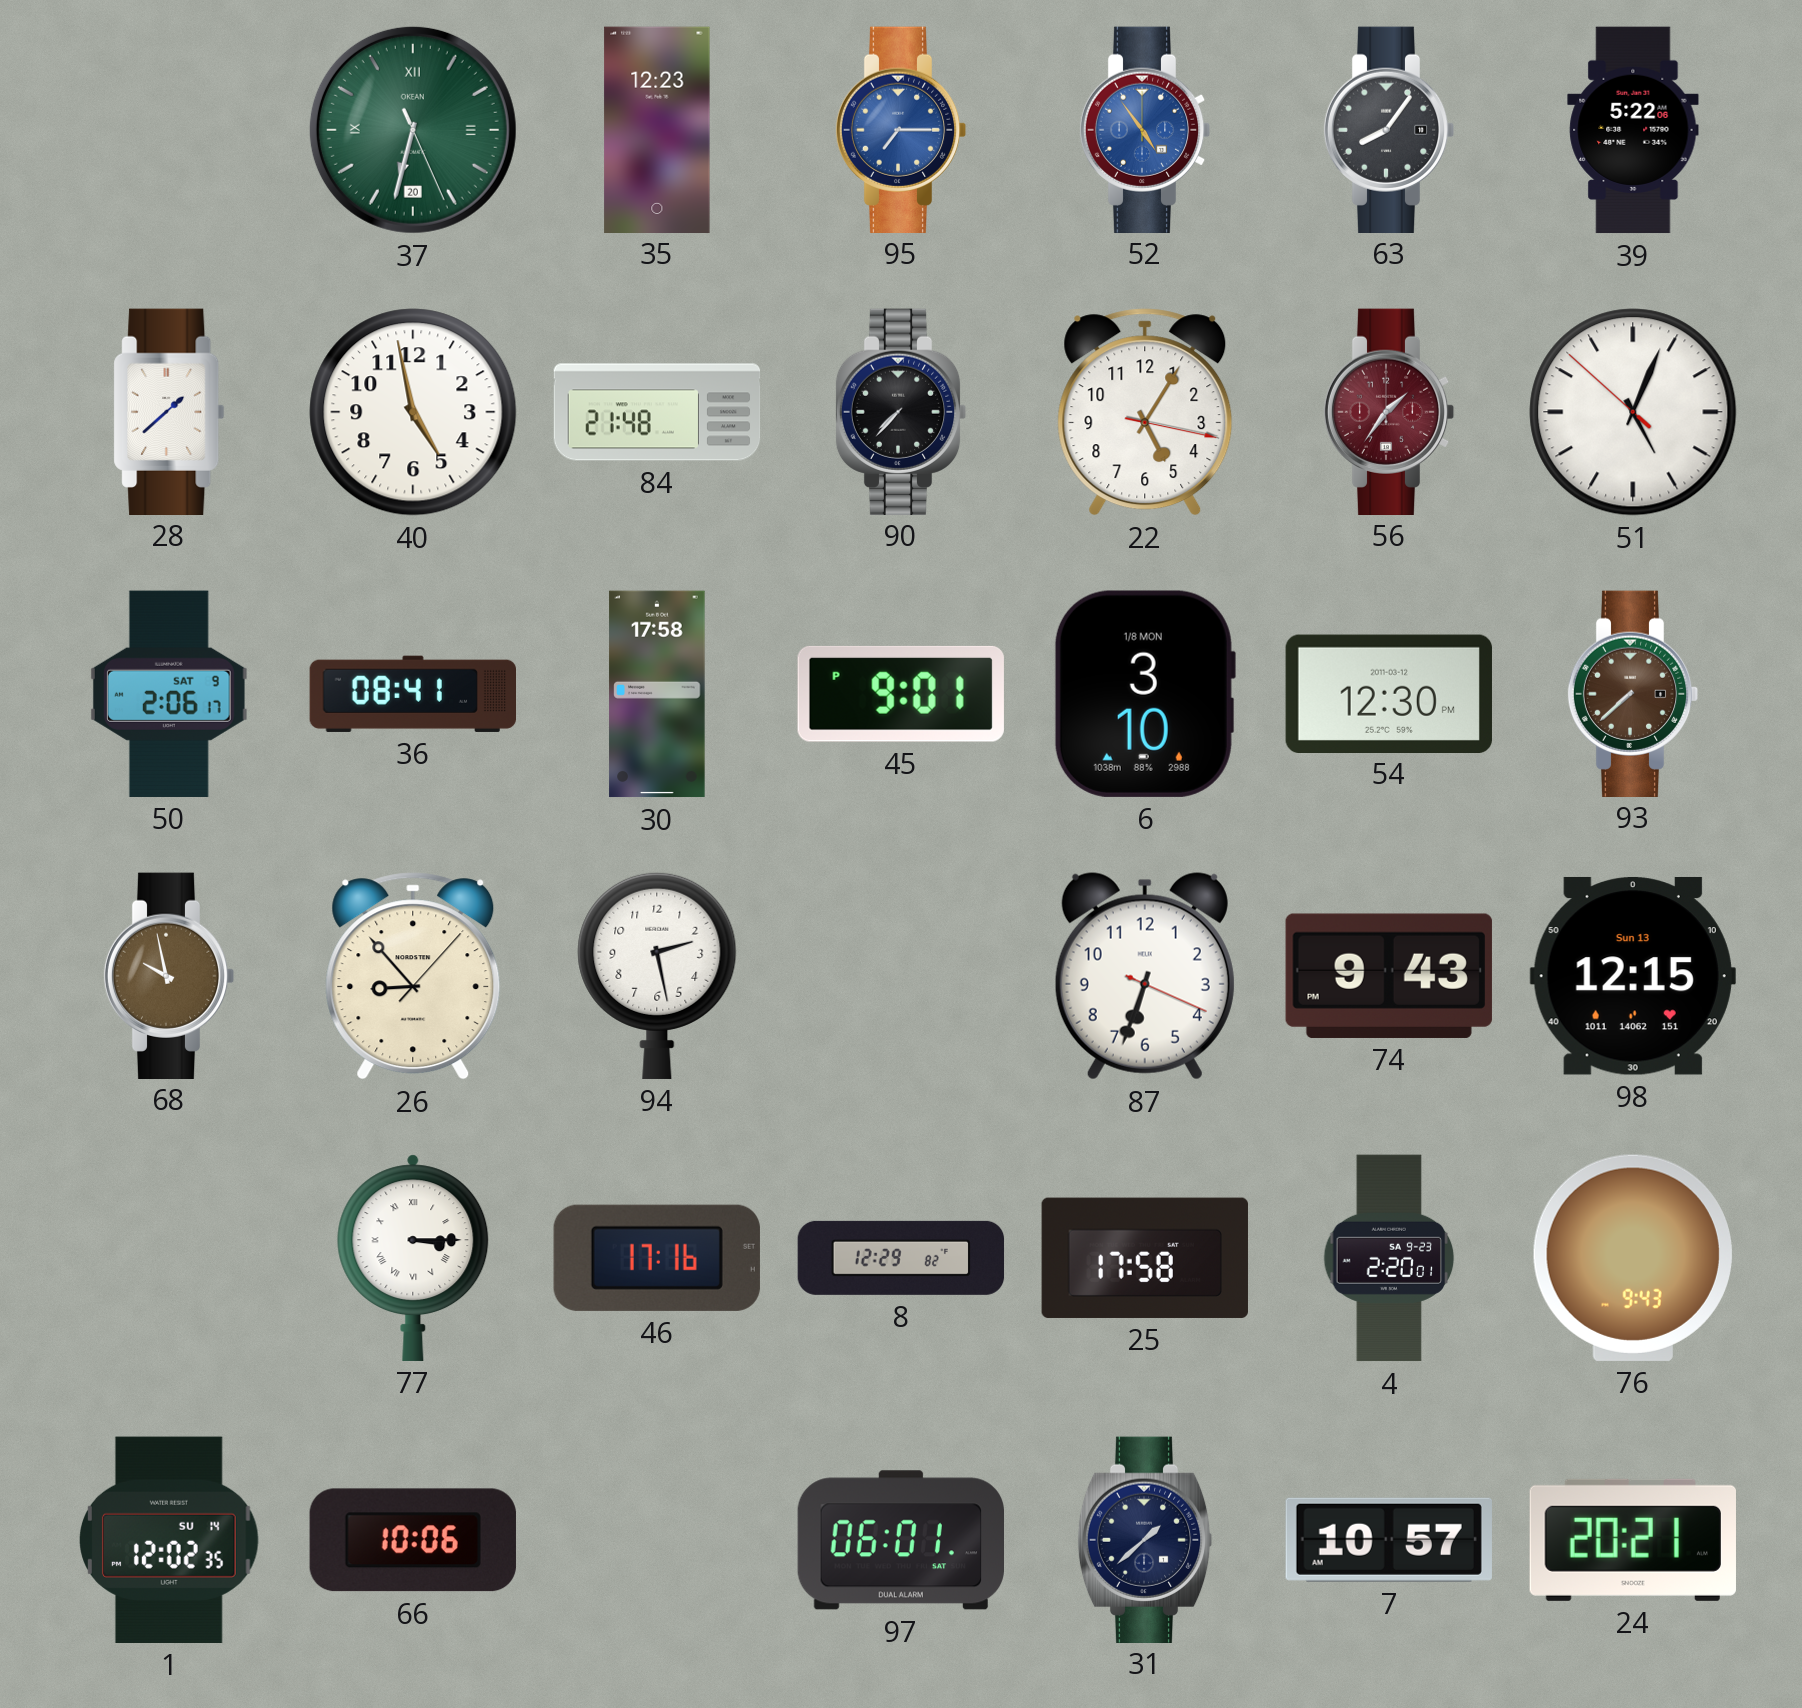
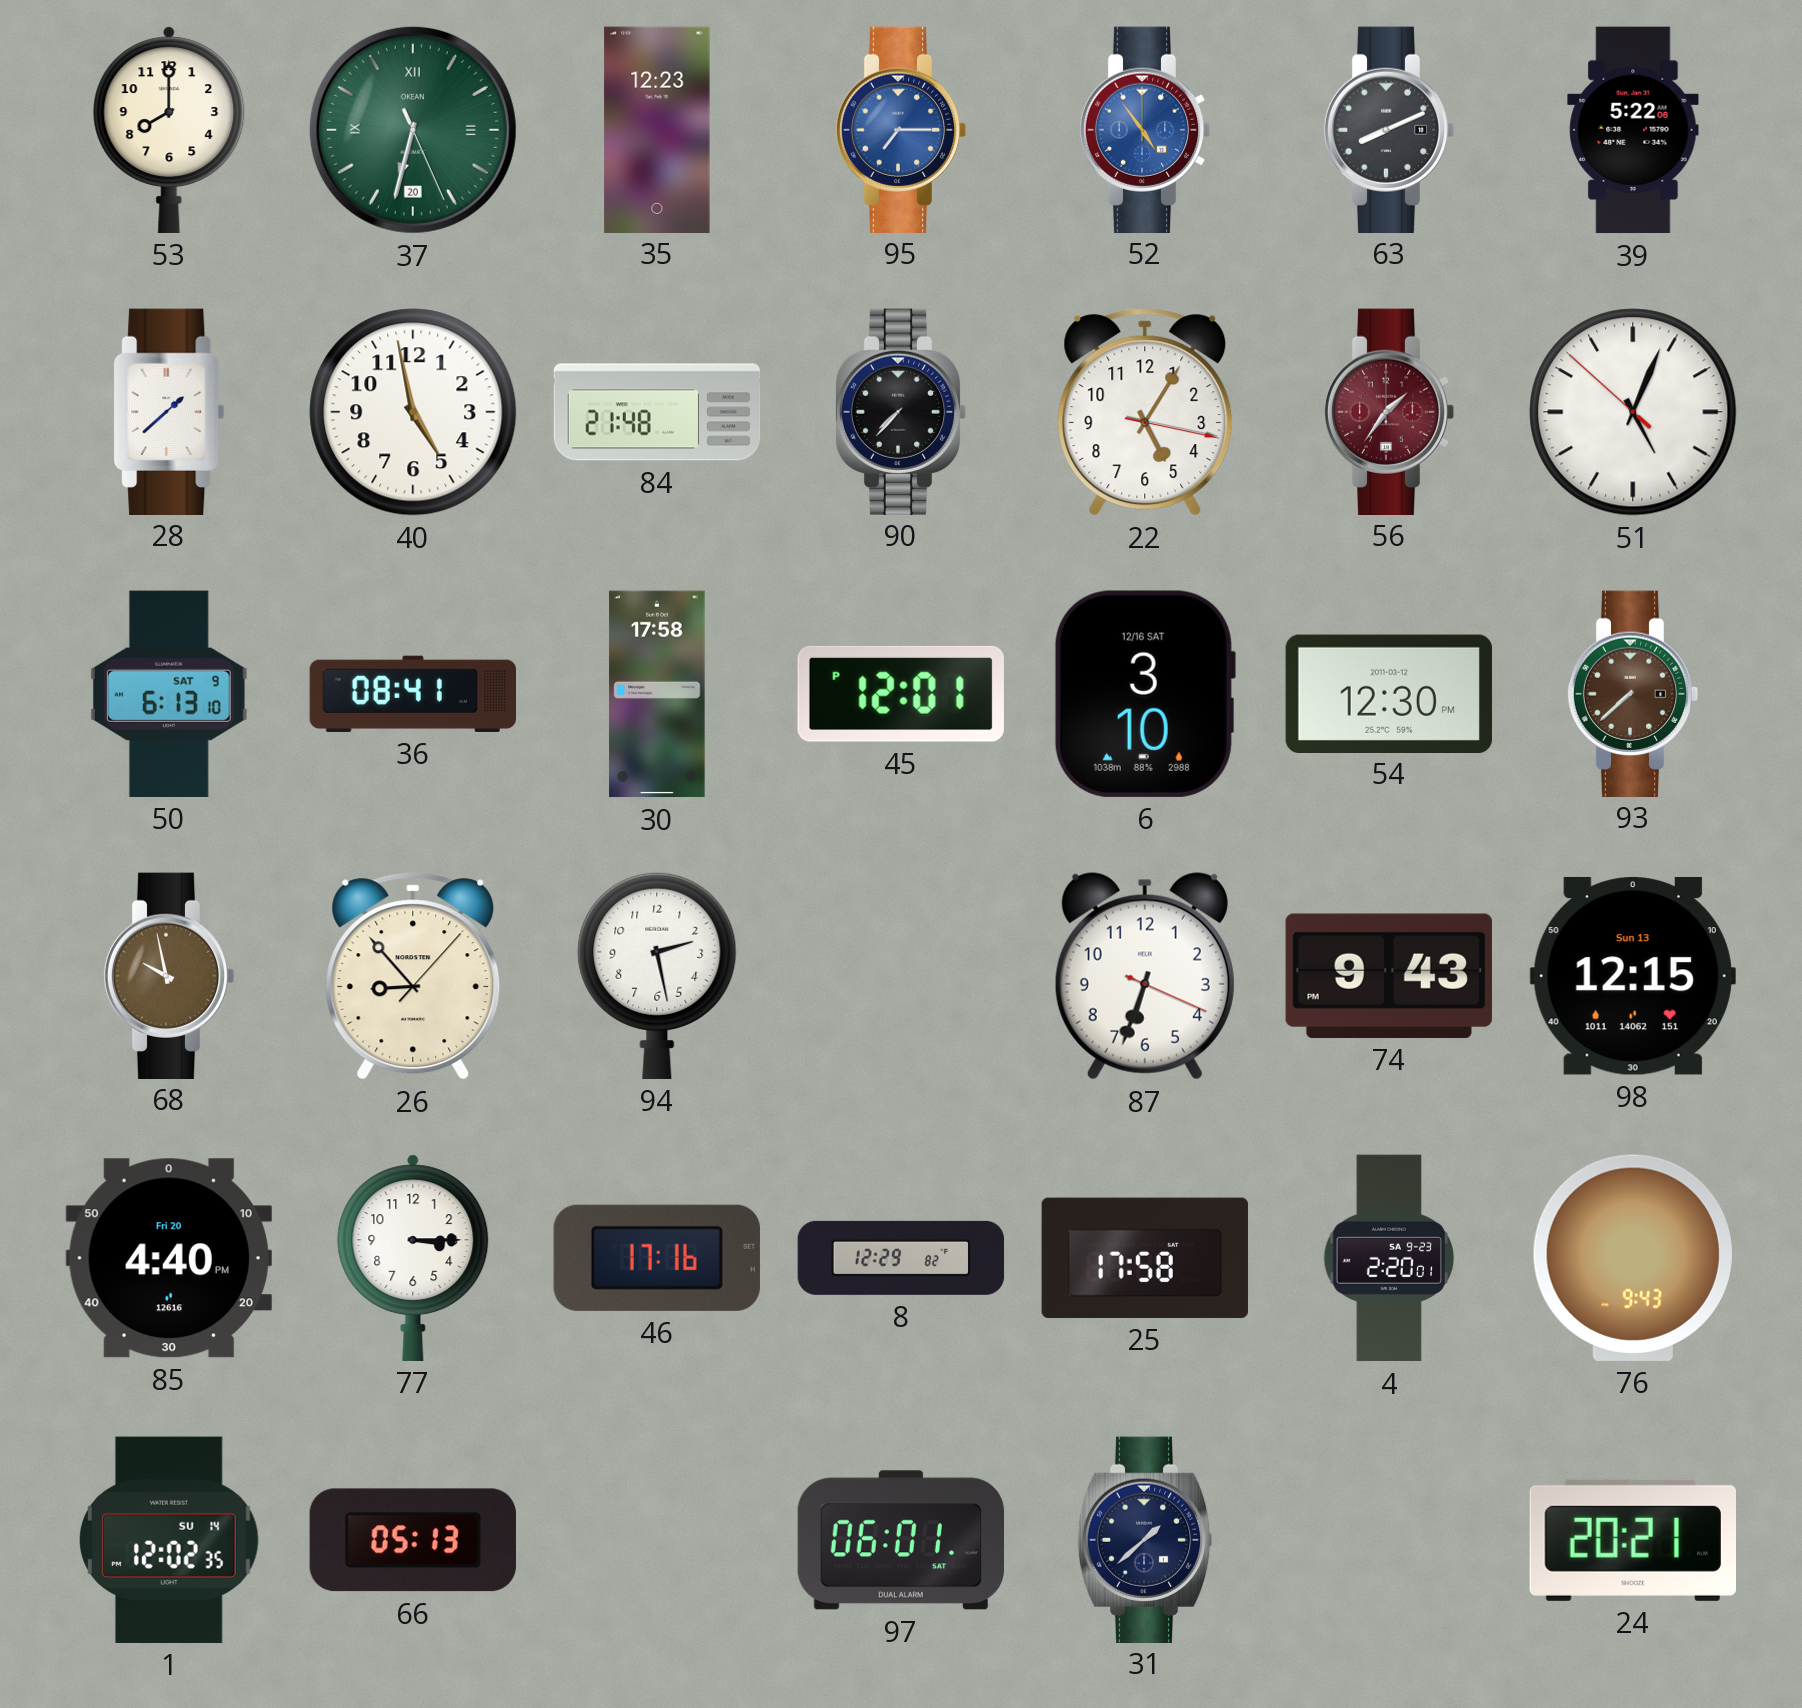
53: none -> 8:00
63: 8:06 -> 8:11
50: 2:06 -> 6:13
45: 9:01 -> 12:01
6 date: 1/8 MON -> 12/16 SAT
85: none -> 4:40
77 numerals: Roman -> Arabic
66: 10:06 -> 05:13
7: 10:57 -> none
